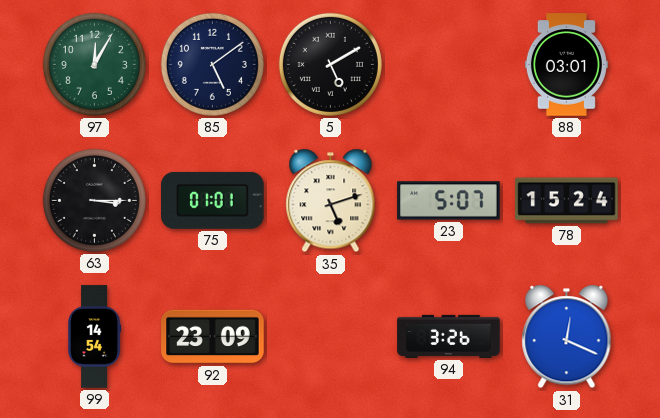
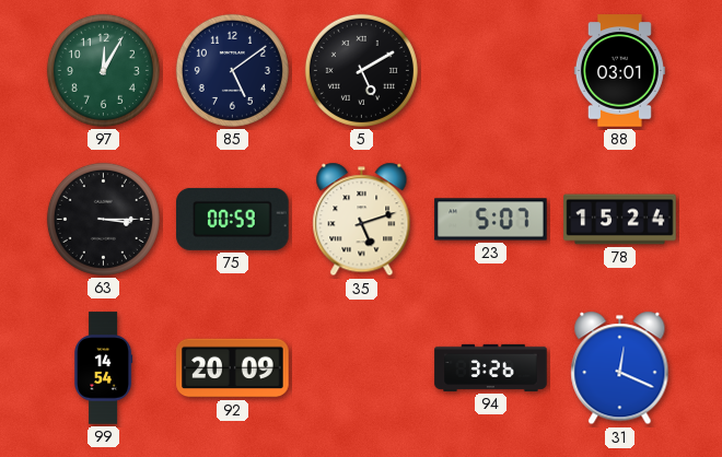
75: 01:01 -> 00:59
92: 23:09 -> 20:09
